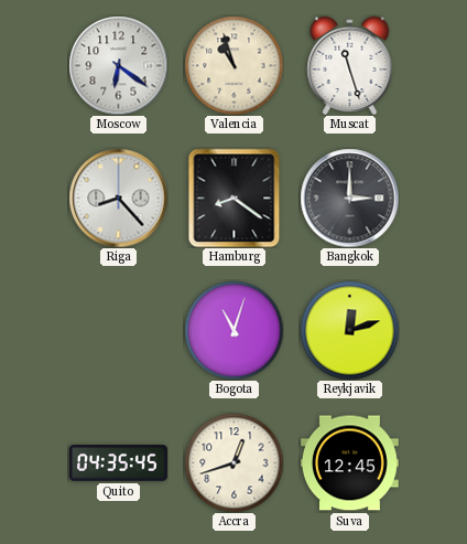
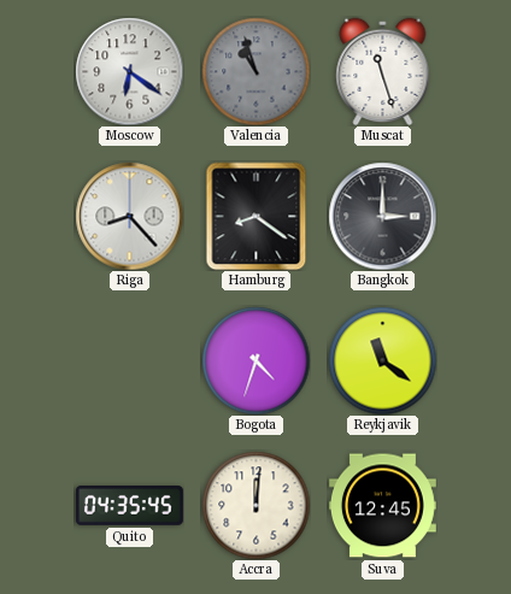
Valencia dial: cream -> grey
Bogota: 11:03 -> 4:33
Reykjavik: 12:12 -> 11:21
Accra: 12:42 -> 12:01
